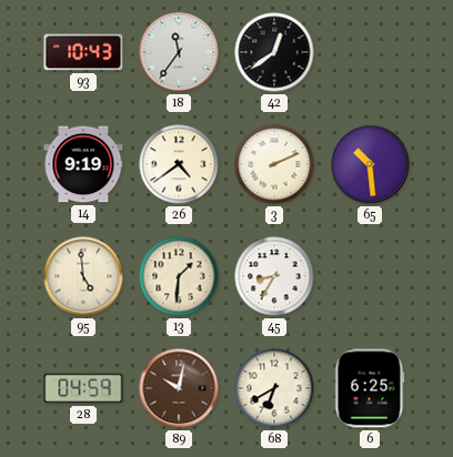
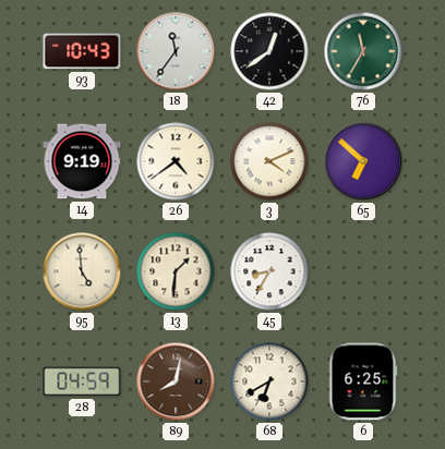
76: none -> 11:35
3: 2:11 -> 4:11
65: 10:29 -> 6:52
89: 10:02 -> 8:02
